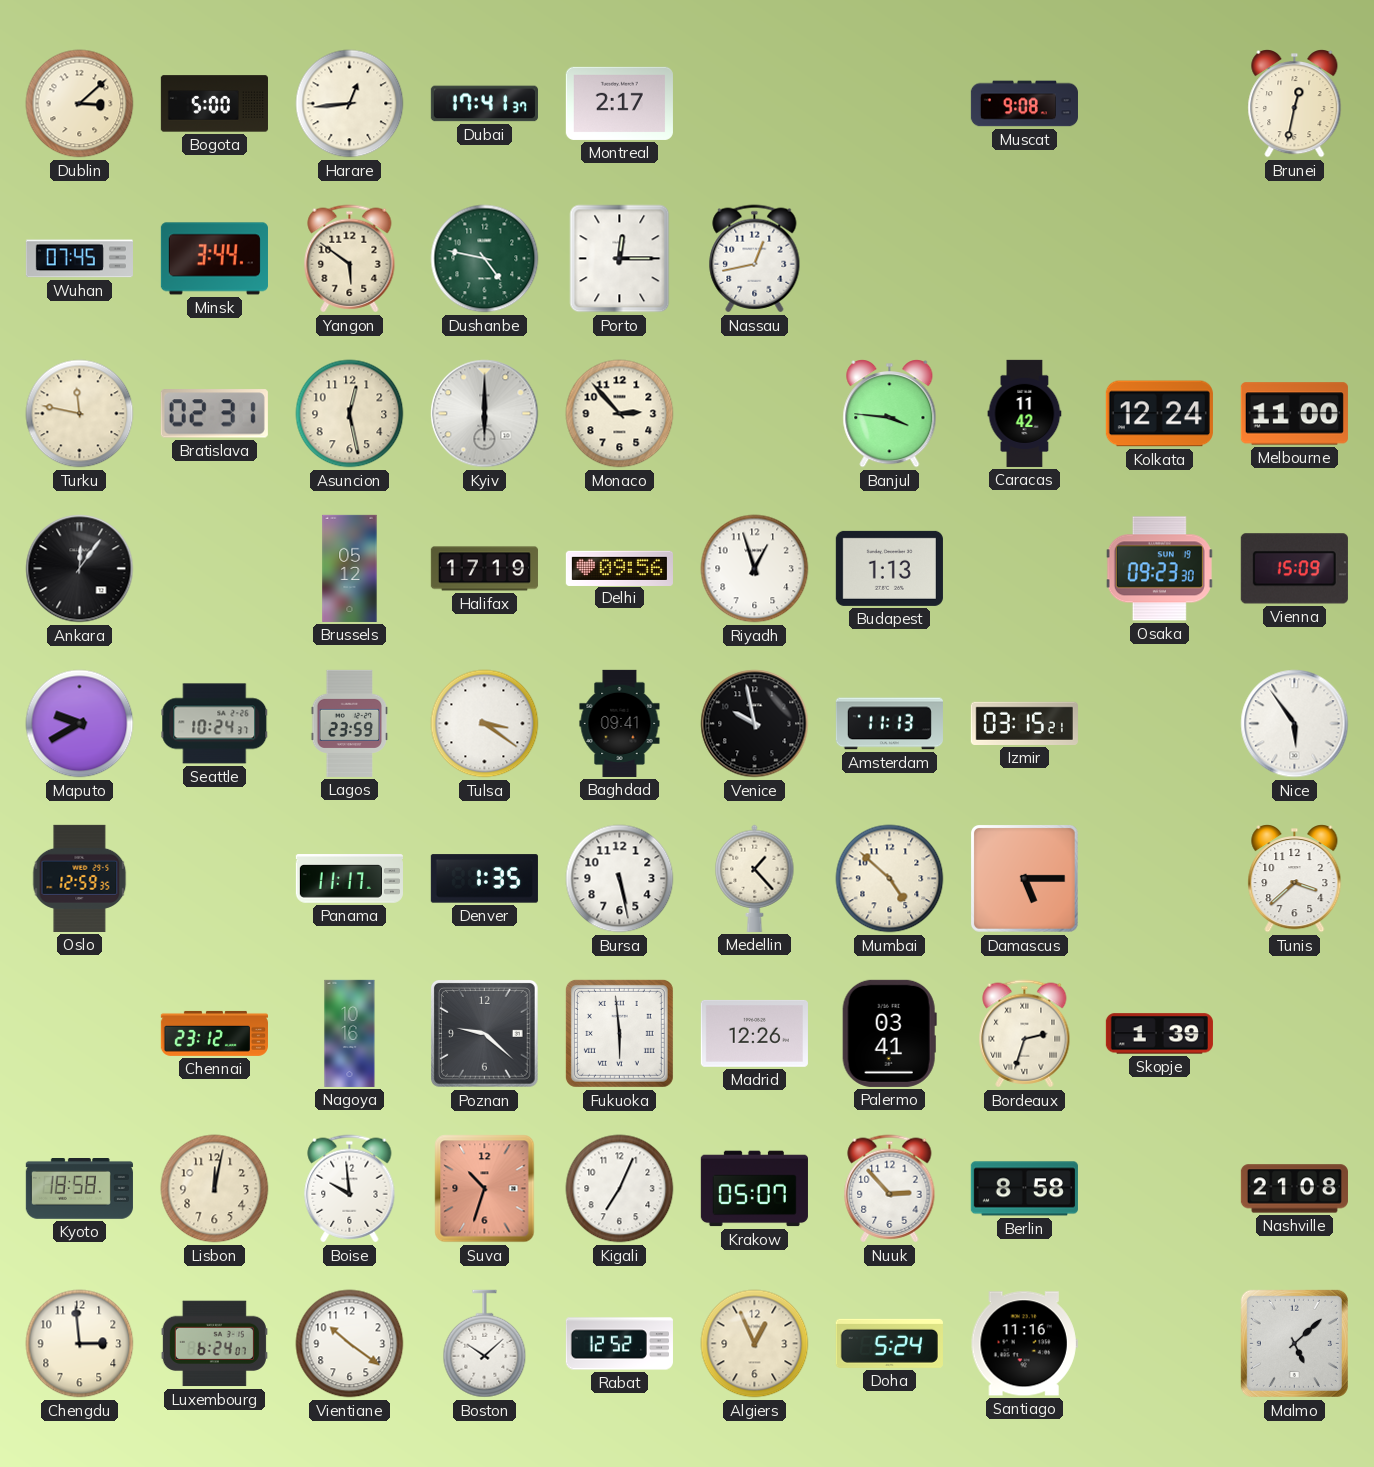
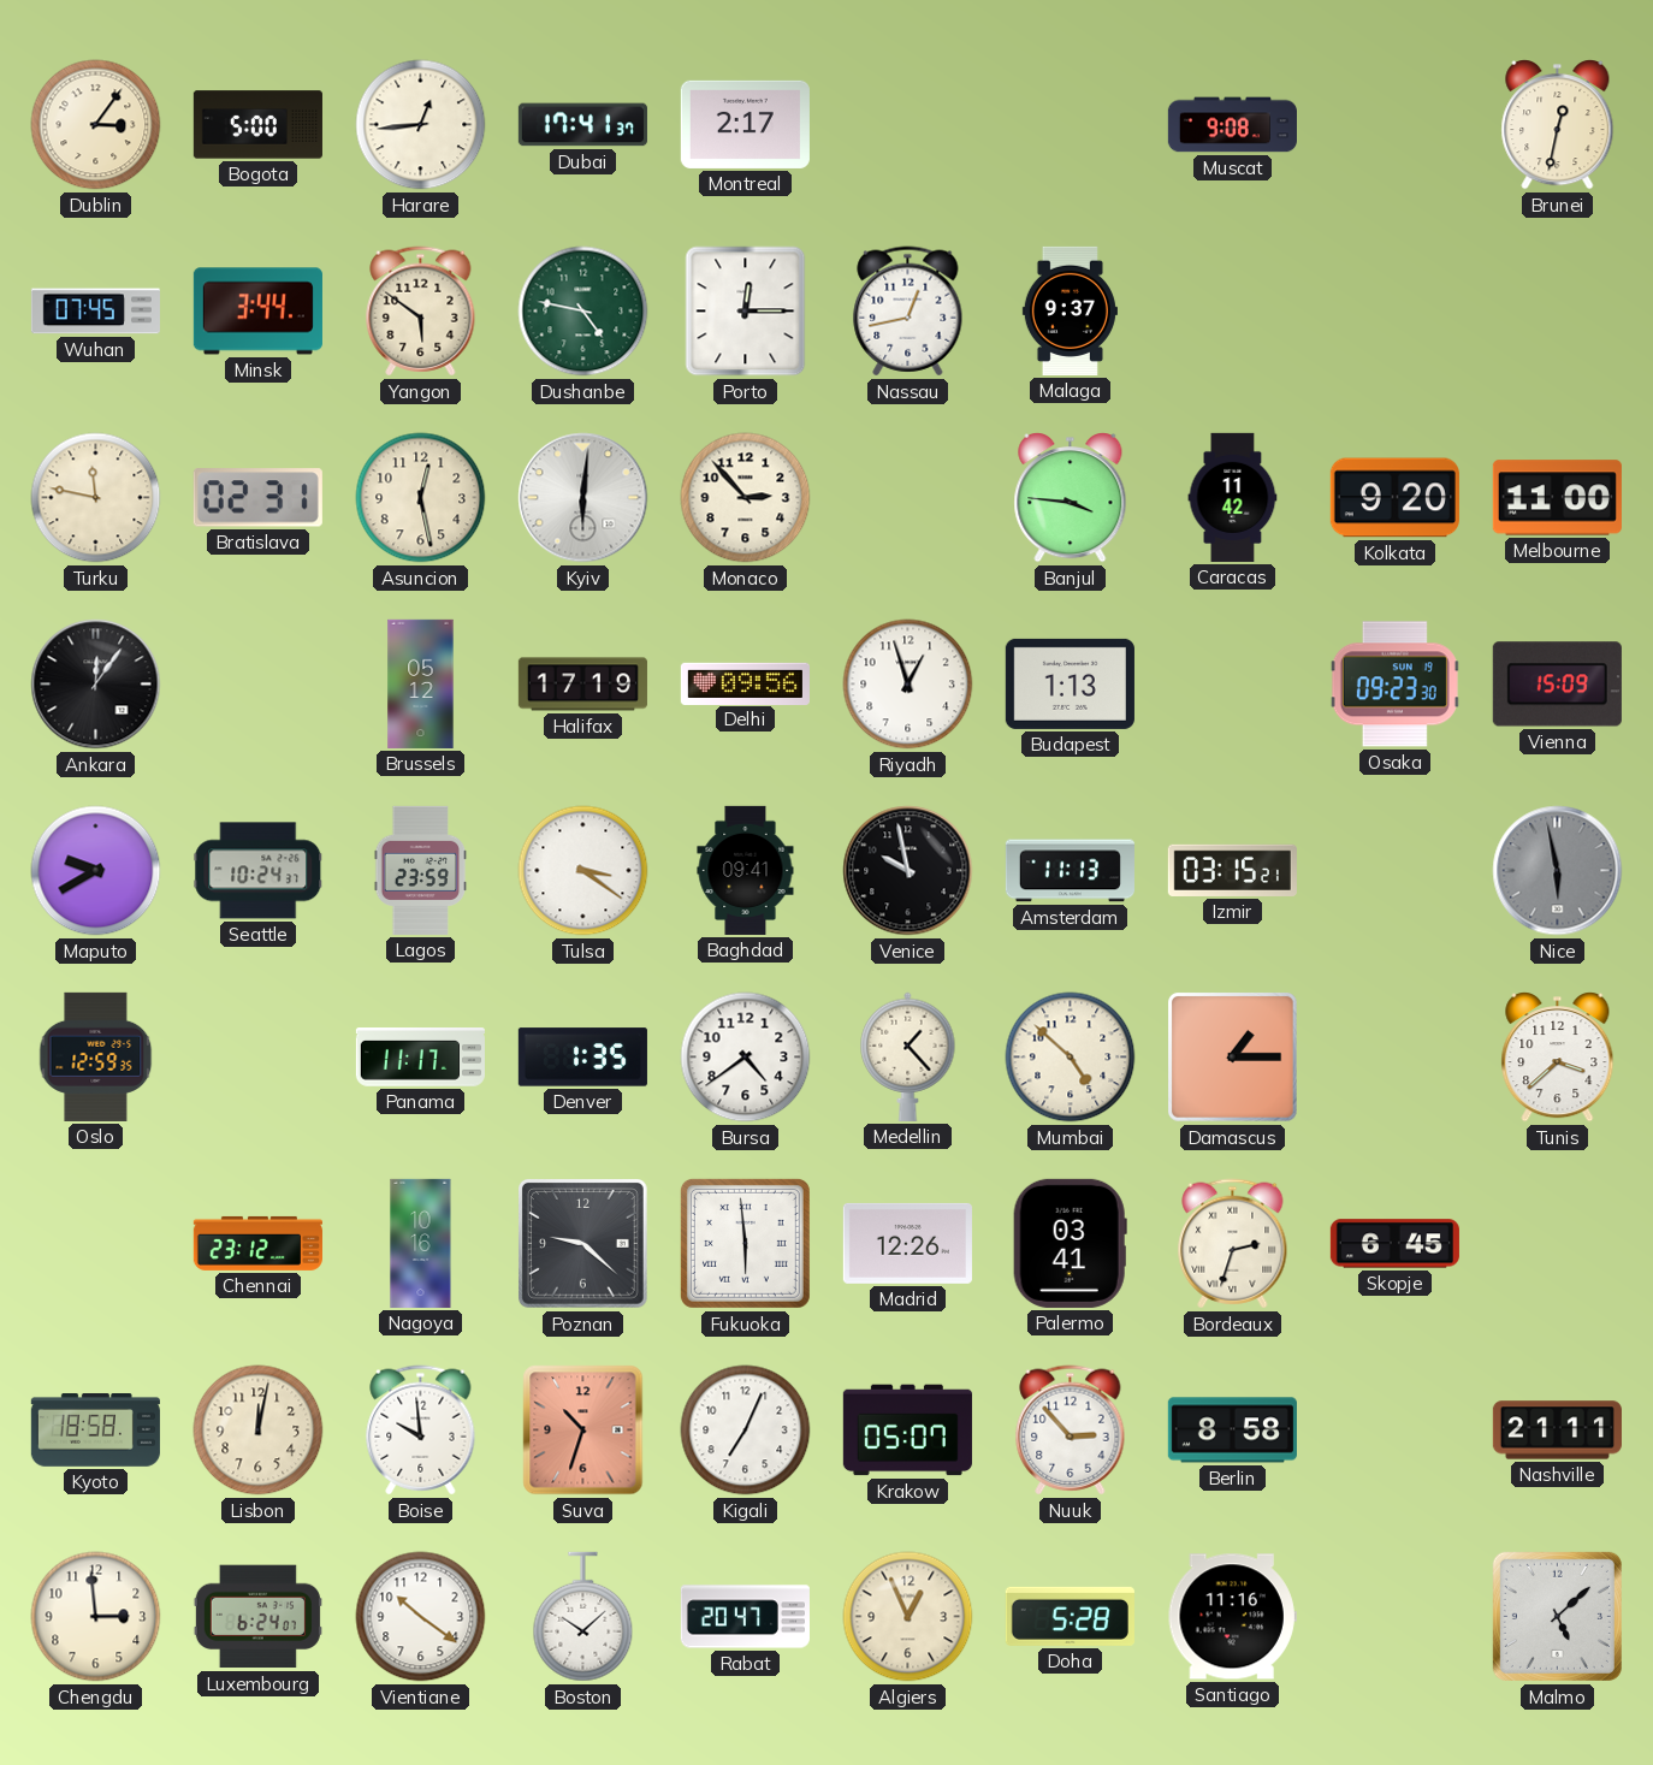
Dublin: 3:08 -> 3:06
Malaga: none -> 9:37
Kyiv: 6:00 -> 6:01
Kolkata: 12:24 -> 9:20
Nice: 5:54 -> 5:58
Nice dial: white -> grey
Bursa: 5:28 -> 4:39
Damascus: 5:15 -> 1:15
Skopje: 1:39 -> 6:45
Nashville: 21:08 -> 21:11
Rabat: 12:52 -> 20:47
Doha: 5:24 -> 5:28
